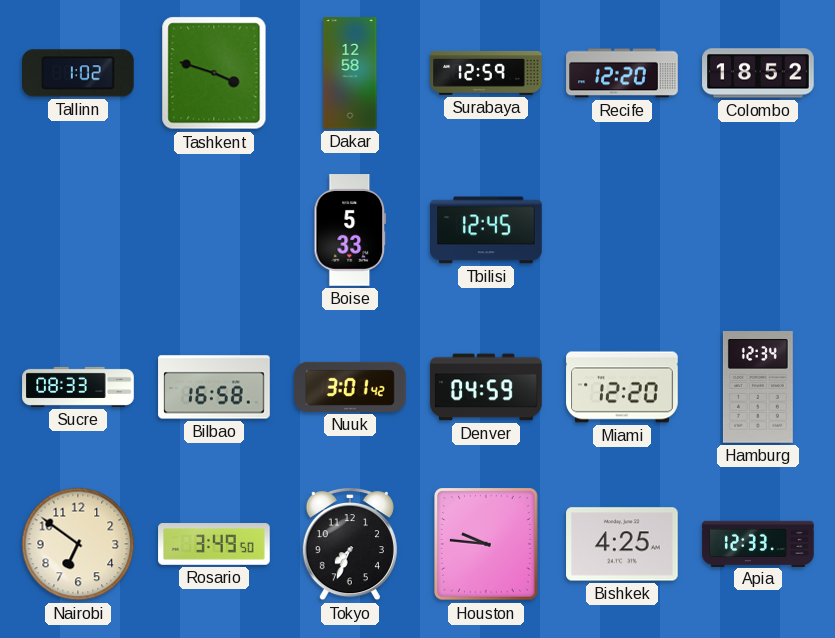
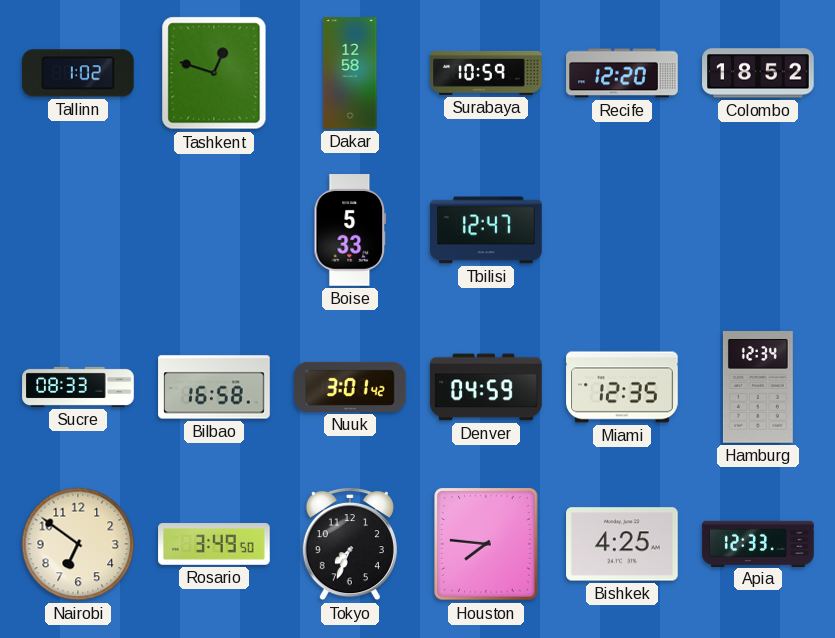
Tashkent: 3:48 -> 12:48
Surabaya: 12:59 -> 10:59
Tbilisi: 12:45 -> 12:47
Miami: 12:20 -> 12:35
Houston: 9:46 -> 7:46
